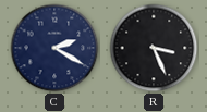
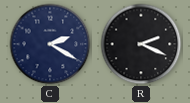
R: 3:26 -> 2:19
